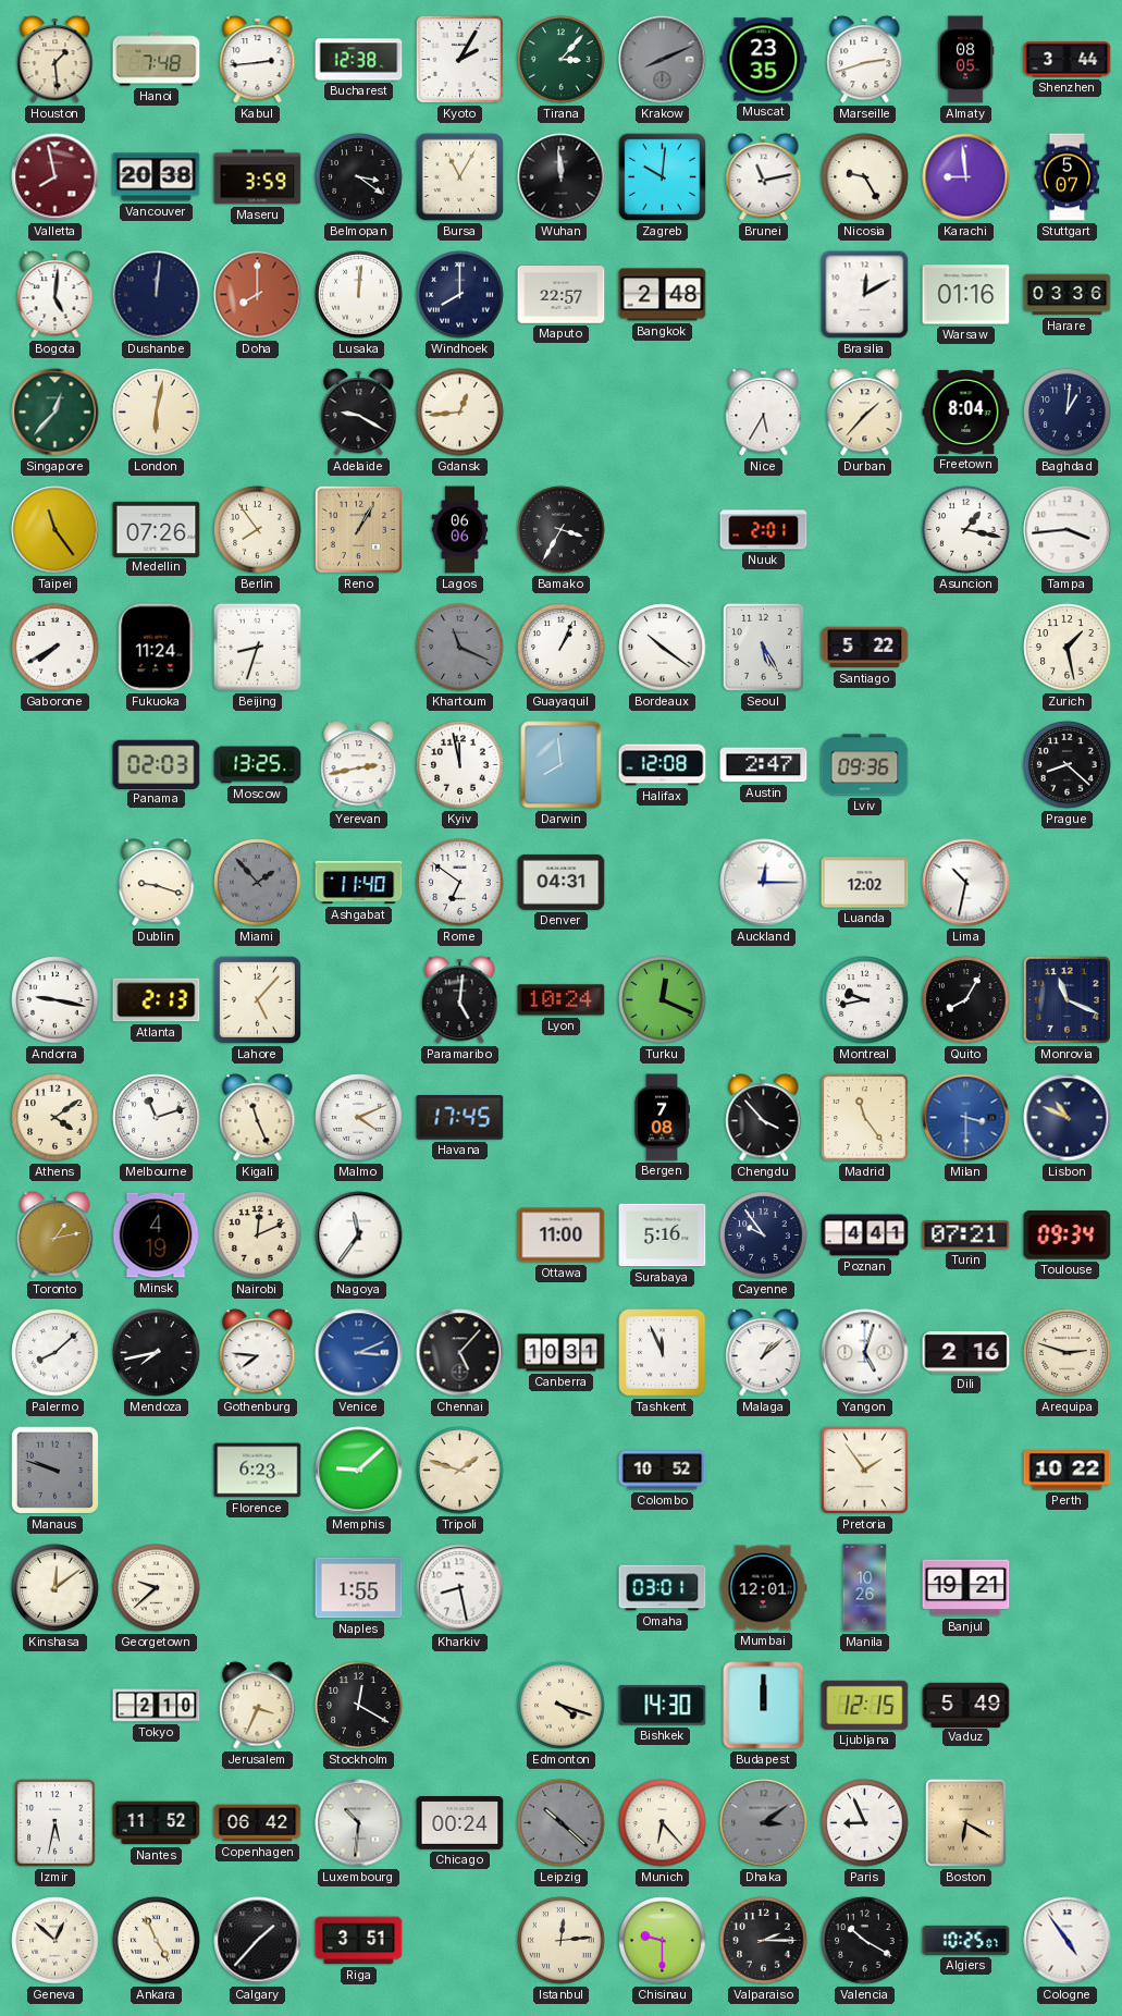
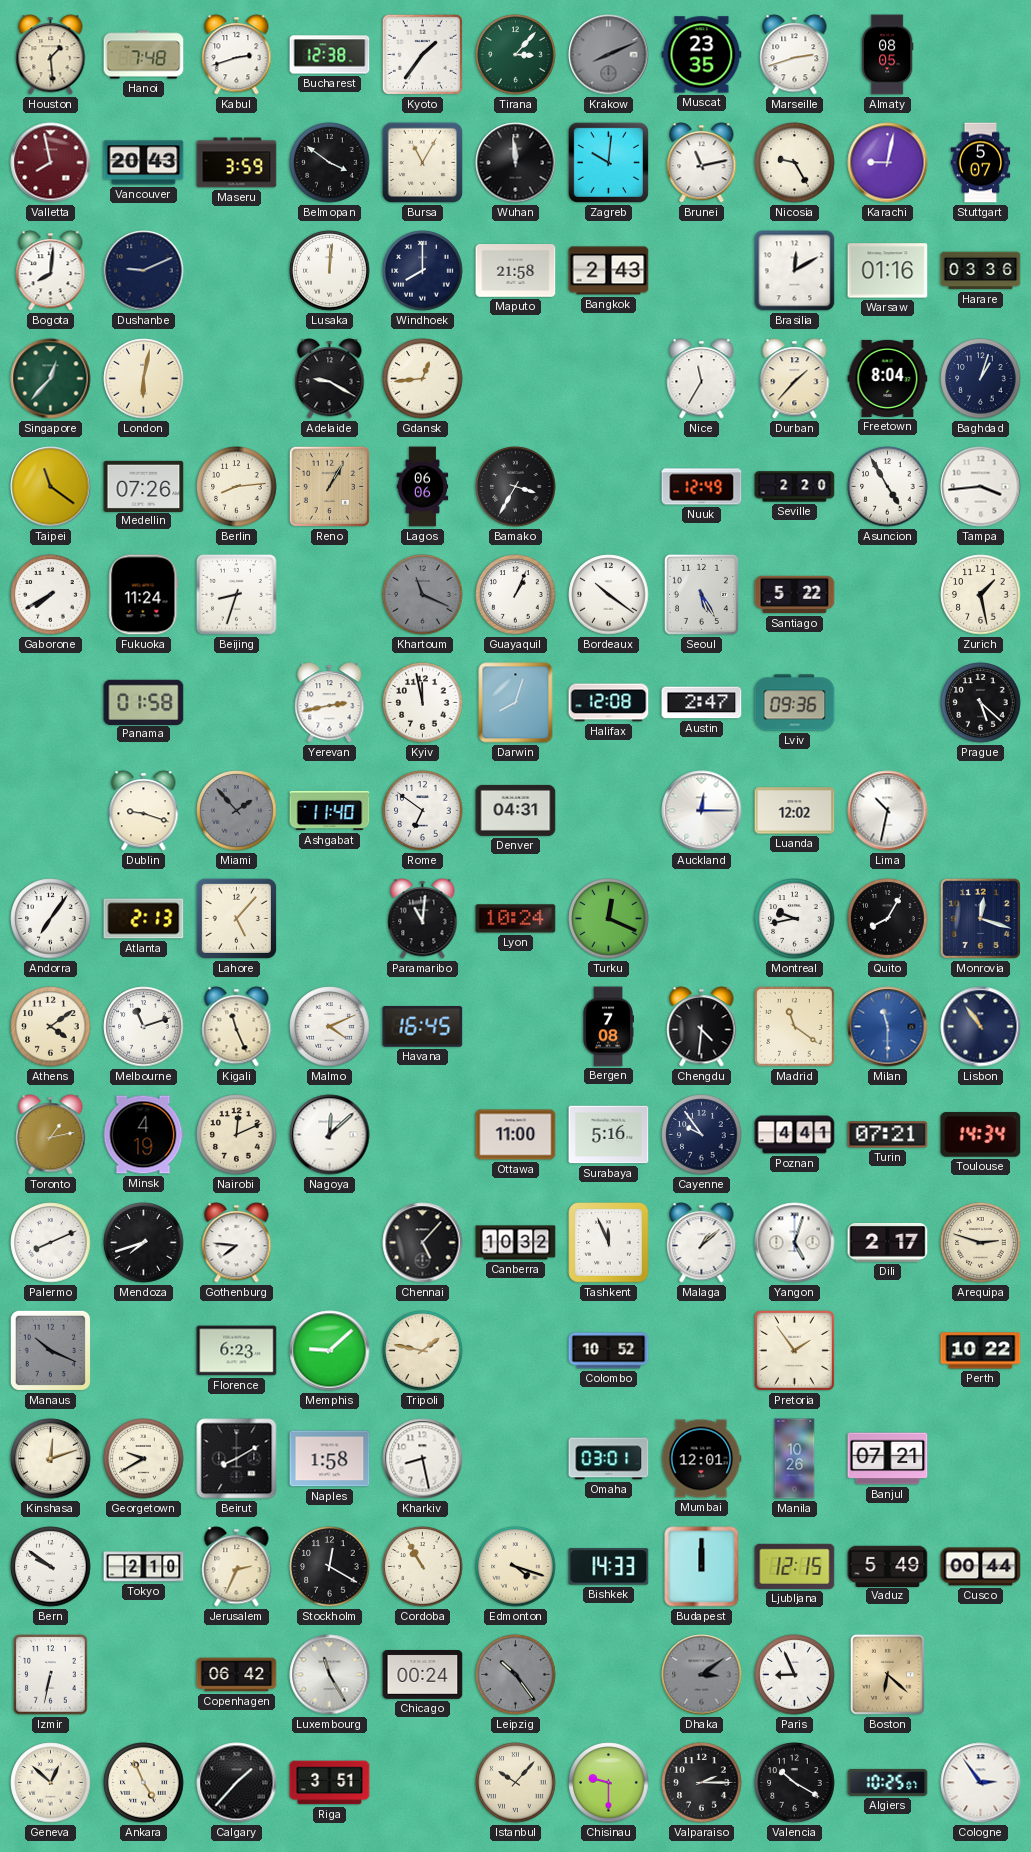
Kabul: 2:44 -> 2:42
Kyoto: 2:05 -> 1:36
Shenzhen: 3:44 -> none
Vancouver: 20:38 -> 20:43
Belmopan: 3:21 -> 3:51
Karachi: 8:59 -> 9:02
Bogota: 5:01 -> 8:01
Dushanbe: 12:01 -> 9:11
Doha: 8:00 -> none
Maputo: 22:57 -> 21:58
Bangkok: 2:48 -> 2:43
Nice: 5:35 -> 11:35
Baghdad: 1:01 -> 1:03
Taipei: 11:24 -> 11:21
Berlin: 7:54 -> 8:14
Nuuk: 2:01 -> 12:49
Seville: none -> 2:20
Asuncion: 1:17 -> 4:55
Panama: 02:03 -> 01:58
Moscow: 13:25 -> none
Darwin: 7:59 -> 8:03
Prague: 8:22 -> 5:22
Andorra: 9:17 -> 7:06
Paramaribo: 5:01 -> 11:01
Monrovia: 11:19 -> 12:18
Havana: 17:45 -> 16:45
Chengdu: 3:53 -> 4:31
Madrid: 11:24 -> 11:21
Milan: 3:30 -> 11:30
Lisbon: 10:49 -> 10:54
Nagoya: 11:36 -> 12:08
Toulouse: 09:34 -> 14:34
Palermo: 8:08 -> 8:11
Mendoza: 7:43 -> 7:42
Venice: 3:11 -> none
Canberra: 10:31 -> 10:32
Dili: 2:16 -> 2:17
Manaus: 9:48 -> 10:19
Tripoli: 1:48 -> 1:47
Kinshasa: 12:09 -> 12:12
Georgetown: 9:38 -> 9:40
Beirut: none -> 8:10
Naples: 1:55 -> 1:58
Banjul: 19:21 -> 07:21
Bern: none -> 9:51
Jerusalem: 3:34 -> 2:34
Cordoba: none -> 10:55
Bishkek: 14:30 -> 14:33
Cusco: none -> 00:44
Izmir: 5:32 -> 6:32
Nantes: 11:52 -> none
Luxembourg: 10:31 -> 11:25
Leipzig: 10:22 -> 10:24
Munich: 6:23 -> none
Boston: 6:20 -> 6:22
Istanbul: 12:14 -> 10:07
Cologne: 4:54 -> 2:54
